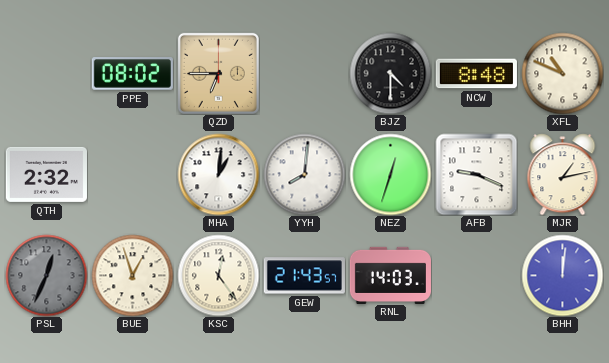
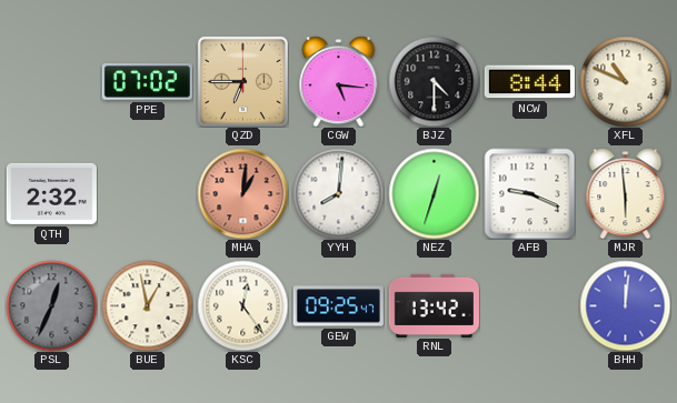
PPE: 08:02 -> 07:02
CGW: none -> 5:16
NCW: 8:48 -> 8:44
MHA dial: white -> salmon
MJR: 1:13 -> 5:59
BUE: 12:57 -> 12:58
GEW: 21:43 -> 09:25
RNL: 14:03 -> 13:42
